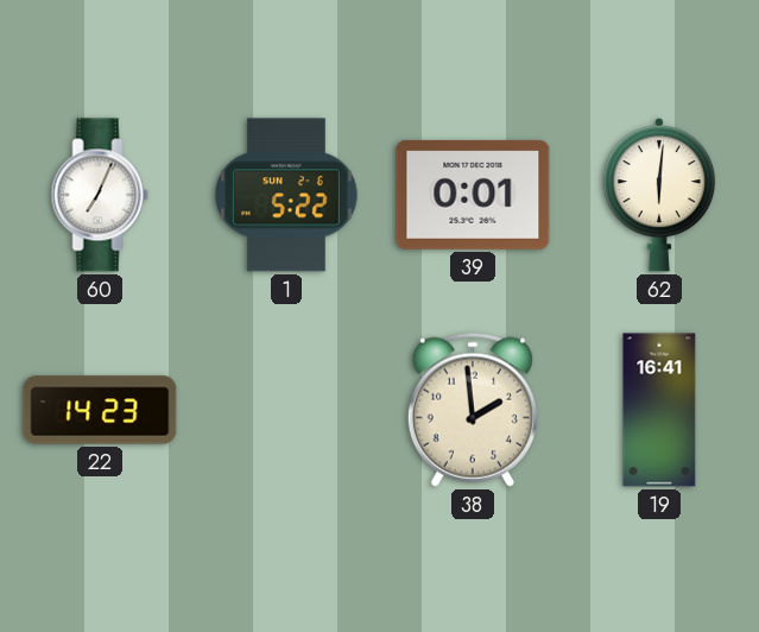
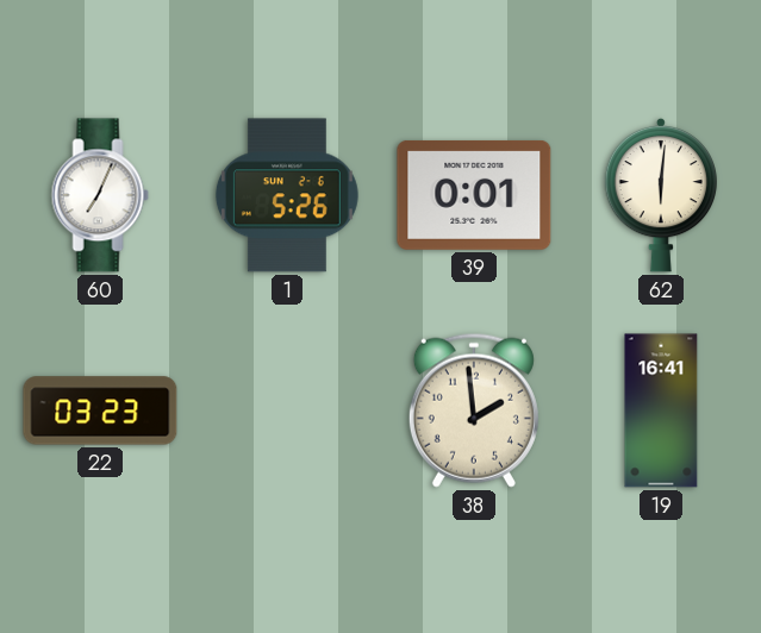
1: 5:22 -> 5:26
22: 14:23 -> 03:23
